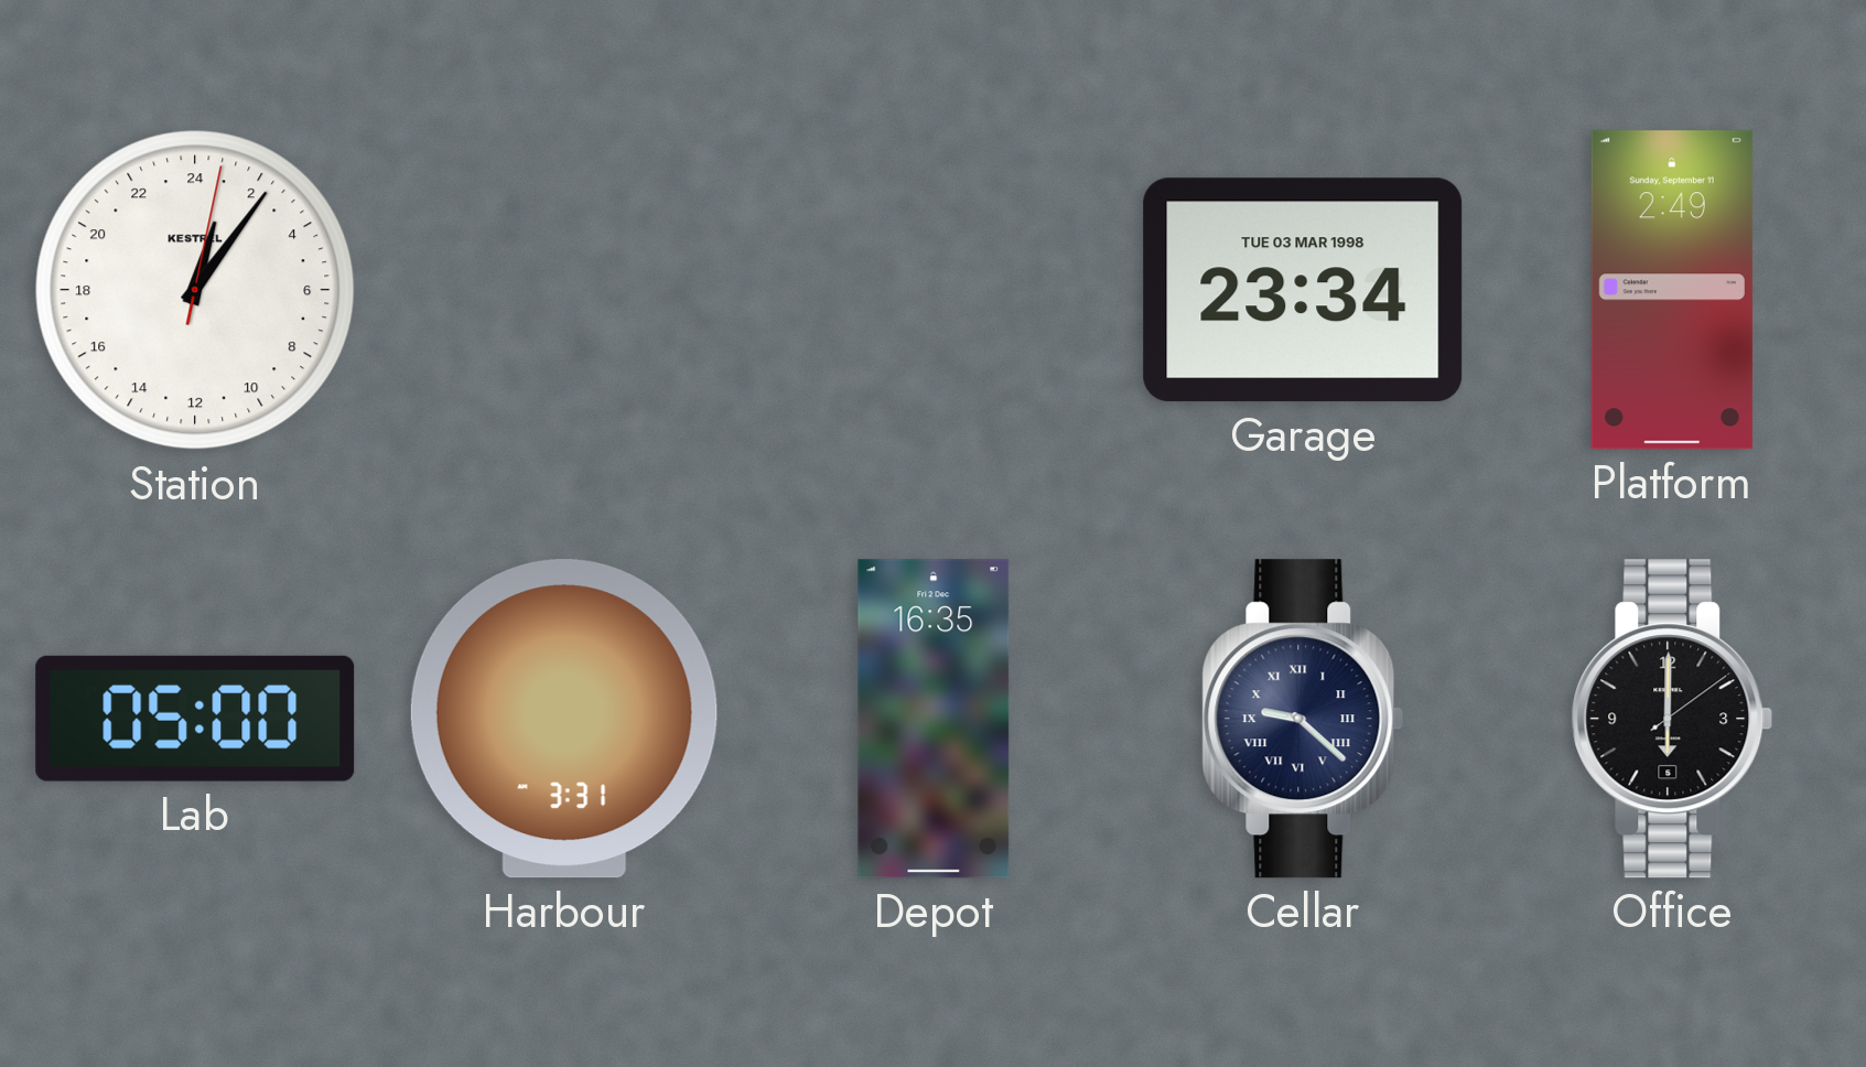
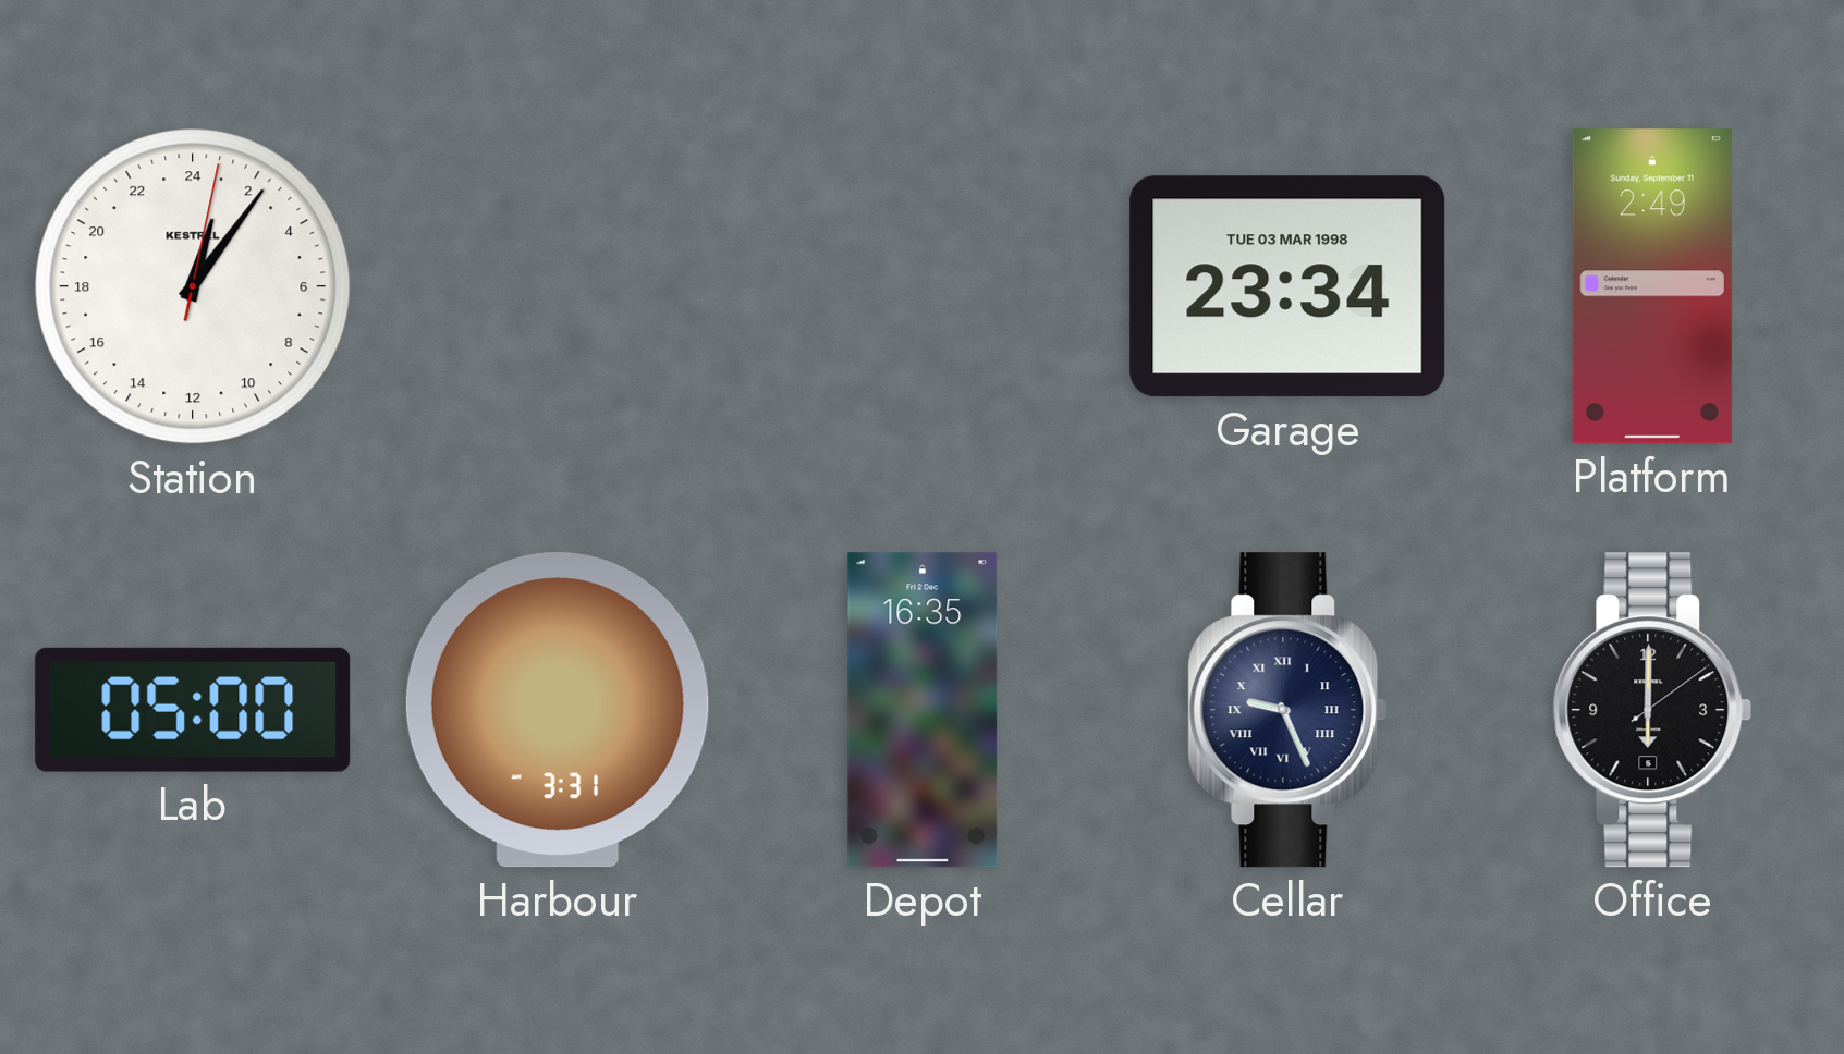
Cellar: 9:22 -> 9:26
